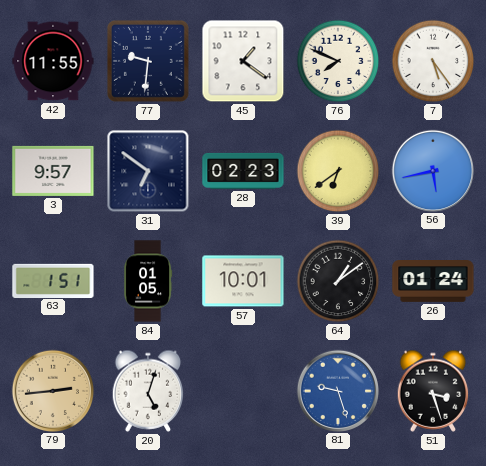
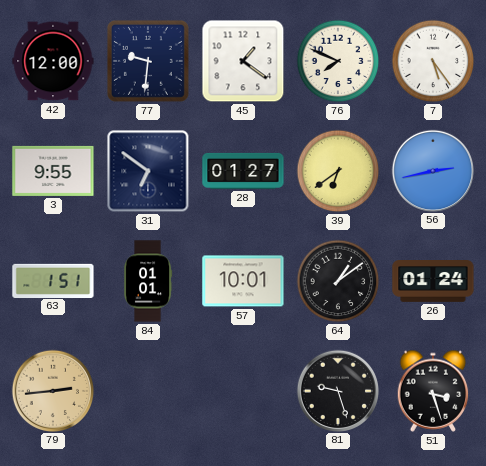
42: 11:55 -> 12:00
3: 9:57 -> 9:55
28: 02:23 -> 01:27
56: 5:43 -> 2:43
84: 01:05 -> 01:01
20: 5:03 -> none
81 dial: blue -> black
